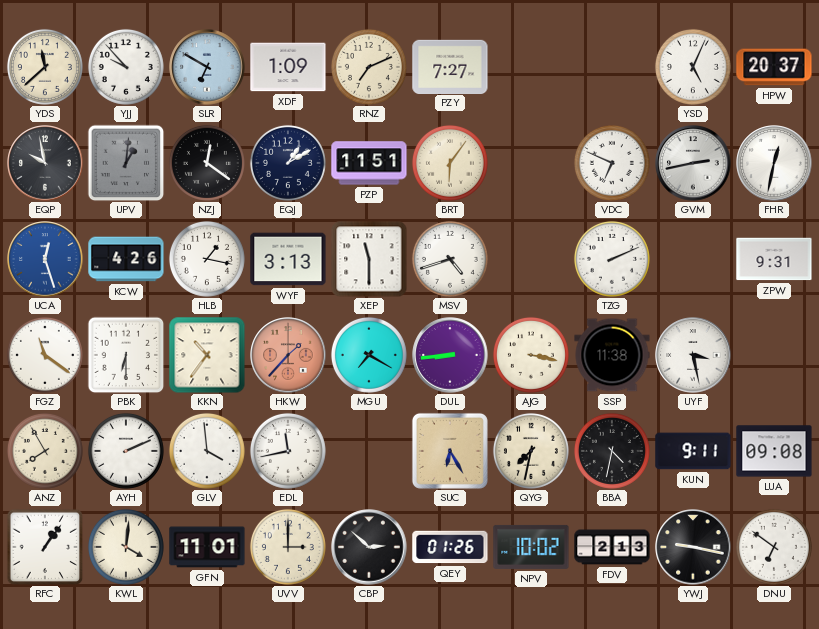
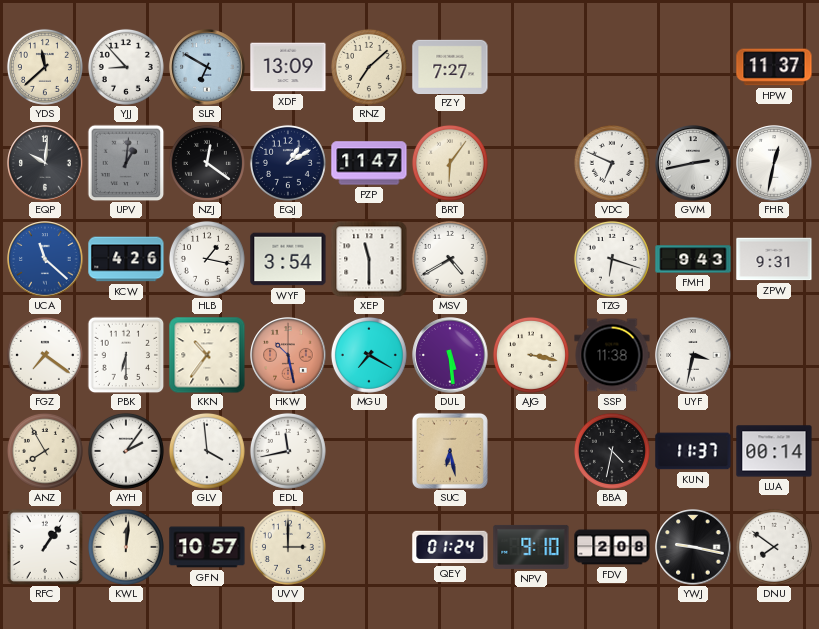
YJJ: 9:53 -> 8:53
XDF: 1:09 -> 13:09
RNZ: 7:11 -> 7:08
YSD: 5:04 -> none
HPW: 20:37 -> 11:37
EQP: 9:58 -> 10:01
PZP: 11:51 -> 11:47
UCA: 12:27 -> 11:22
WYF: 3:13 -> 3:54
MSV: 4:42 -> 4:40
TZG: 2:11 -> 6:18
FMH: none -> 9:43
FGZ: 11:21 -> 7:21
HKW: 1:37 -> 10:28
DUL: 8:44 -> 5:29
UYF: 3:28 -> 3:32
AYH: 2:11 -> 2:06
SUC: 6:25 -> 6:28
QYG: 7:32 -> none
KUN: 9:11 -> 11:37
LUA: 09:08 -> 00:14
KWL: 4:01 -> 12:01
GFN: 11:01 -> 10:57
CBP: 2:52 -> none
QEY: 01:26 -> 01:24
NPV: 10:02 -> 9:10
FDV: 2:13 -> 2:08
DNU: 6:51 -> 7:51
